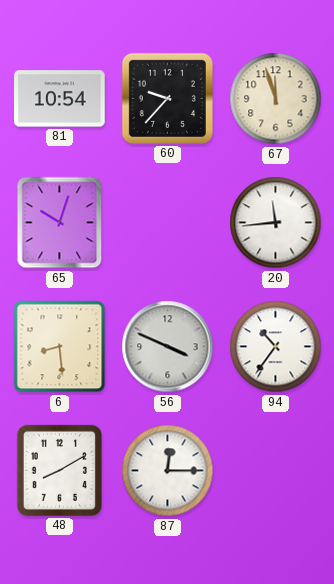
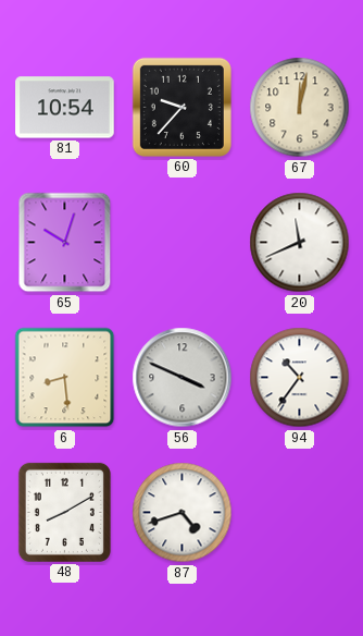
67: 11:57 -> 12:02
20: 11:44 -> 11:41
87: 12:15 -> 4:42
